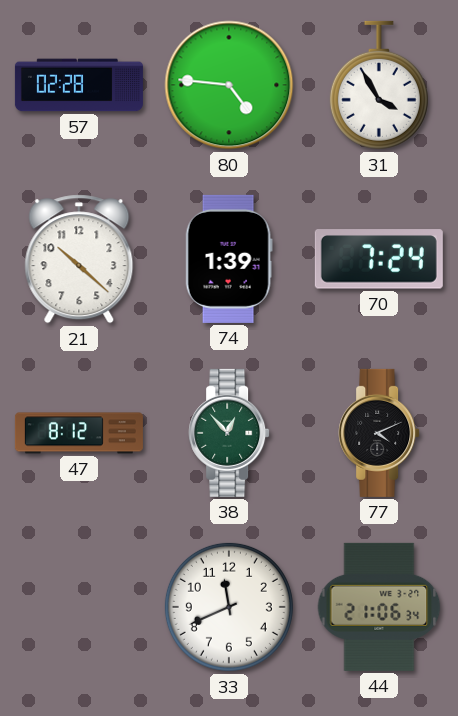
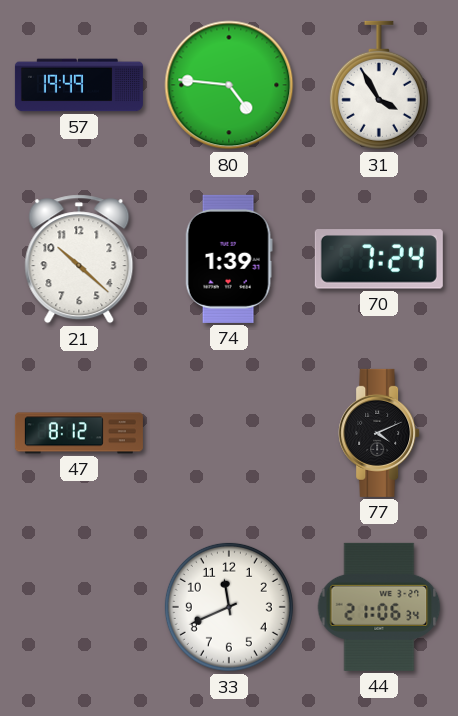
57: 02:28 -> 19:49
38: 12:53 -> none
